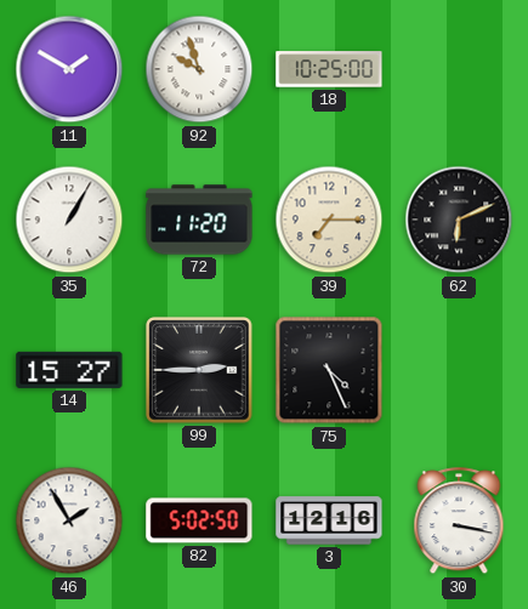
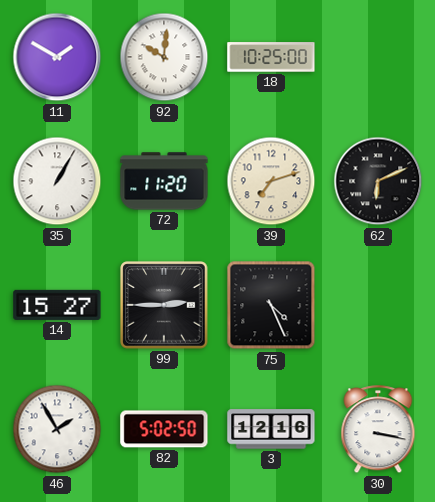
92: 9:57 -> 10:01
39: 7:15 -> 7:12
